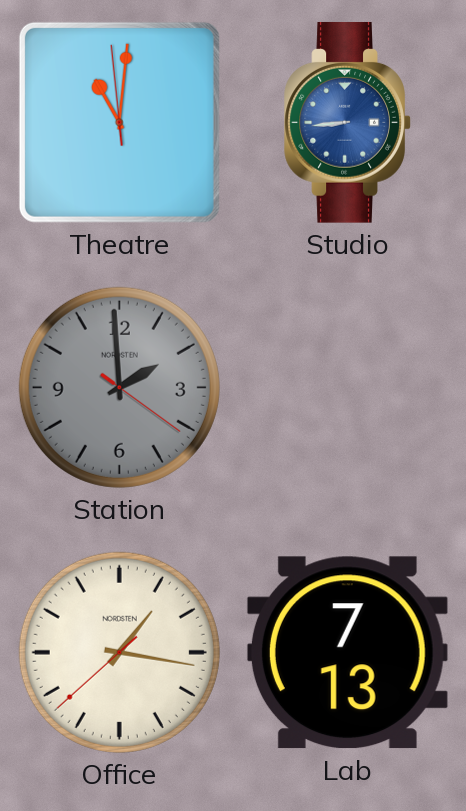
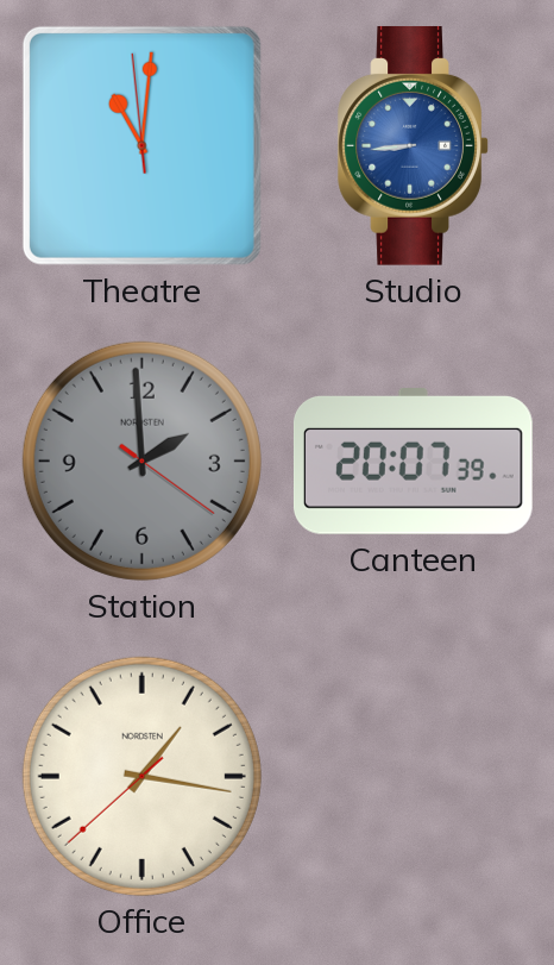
Canteen: none -> 20:07
Lab: 7:13 -> none
